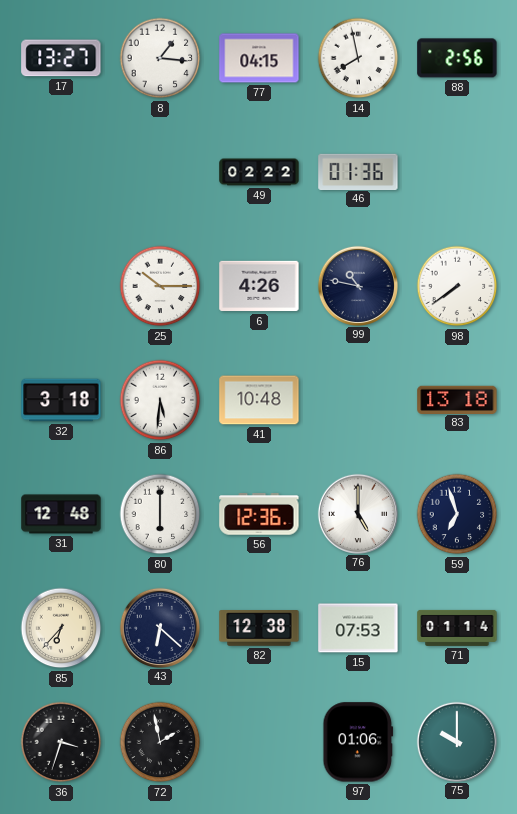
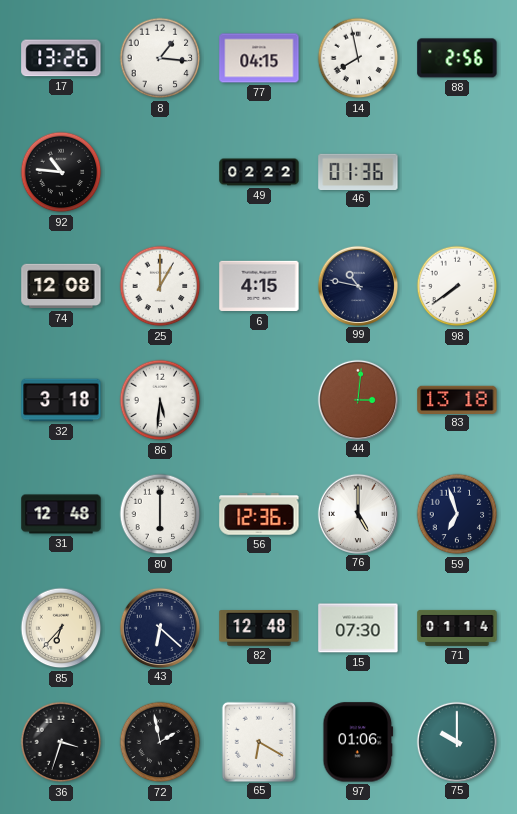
17: 13:27 -> 13:26
92: none -> 10:46
74: none -> 12:08
25: 10:15 -> 1:00
6: 4:26 -> 4:15
41: 10:48 -> none
44: none -> 3:01
82: 12:38 -> 12:48
15: 07:53 -> 07:30
65: none -> 6:20
